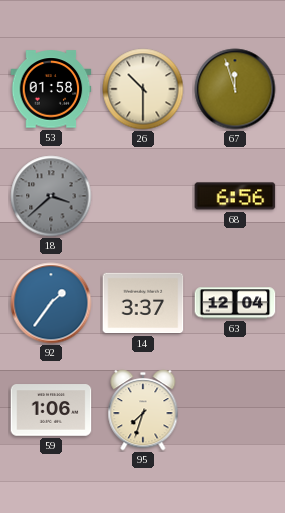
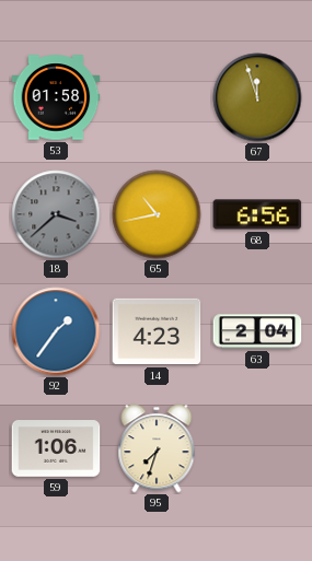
26: 10:30 -> none
65: none -> 10:43
14: 3:37 -> 4:23
63: 12:04 -> 2:04
